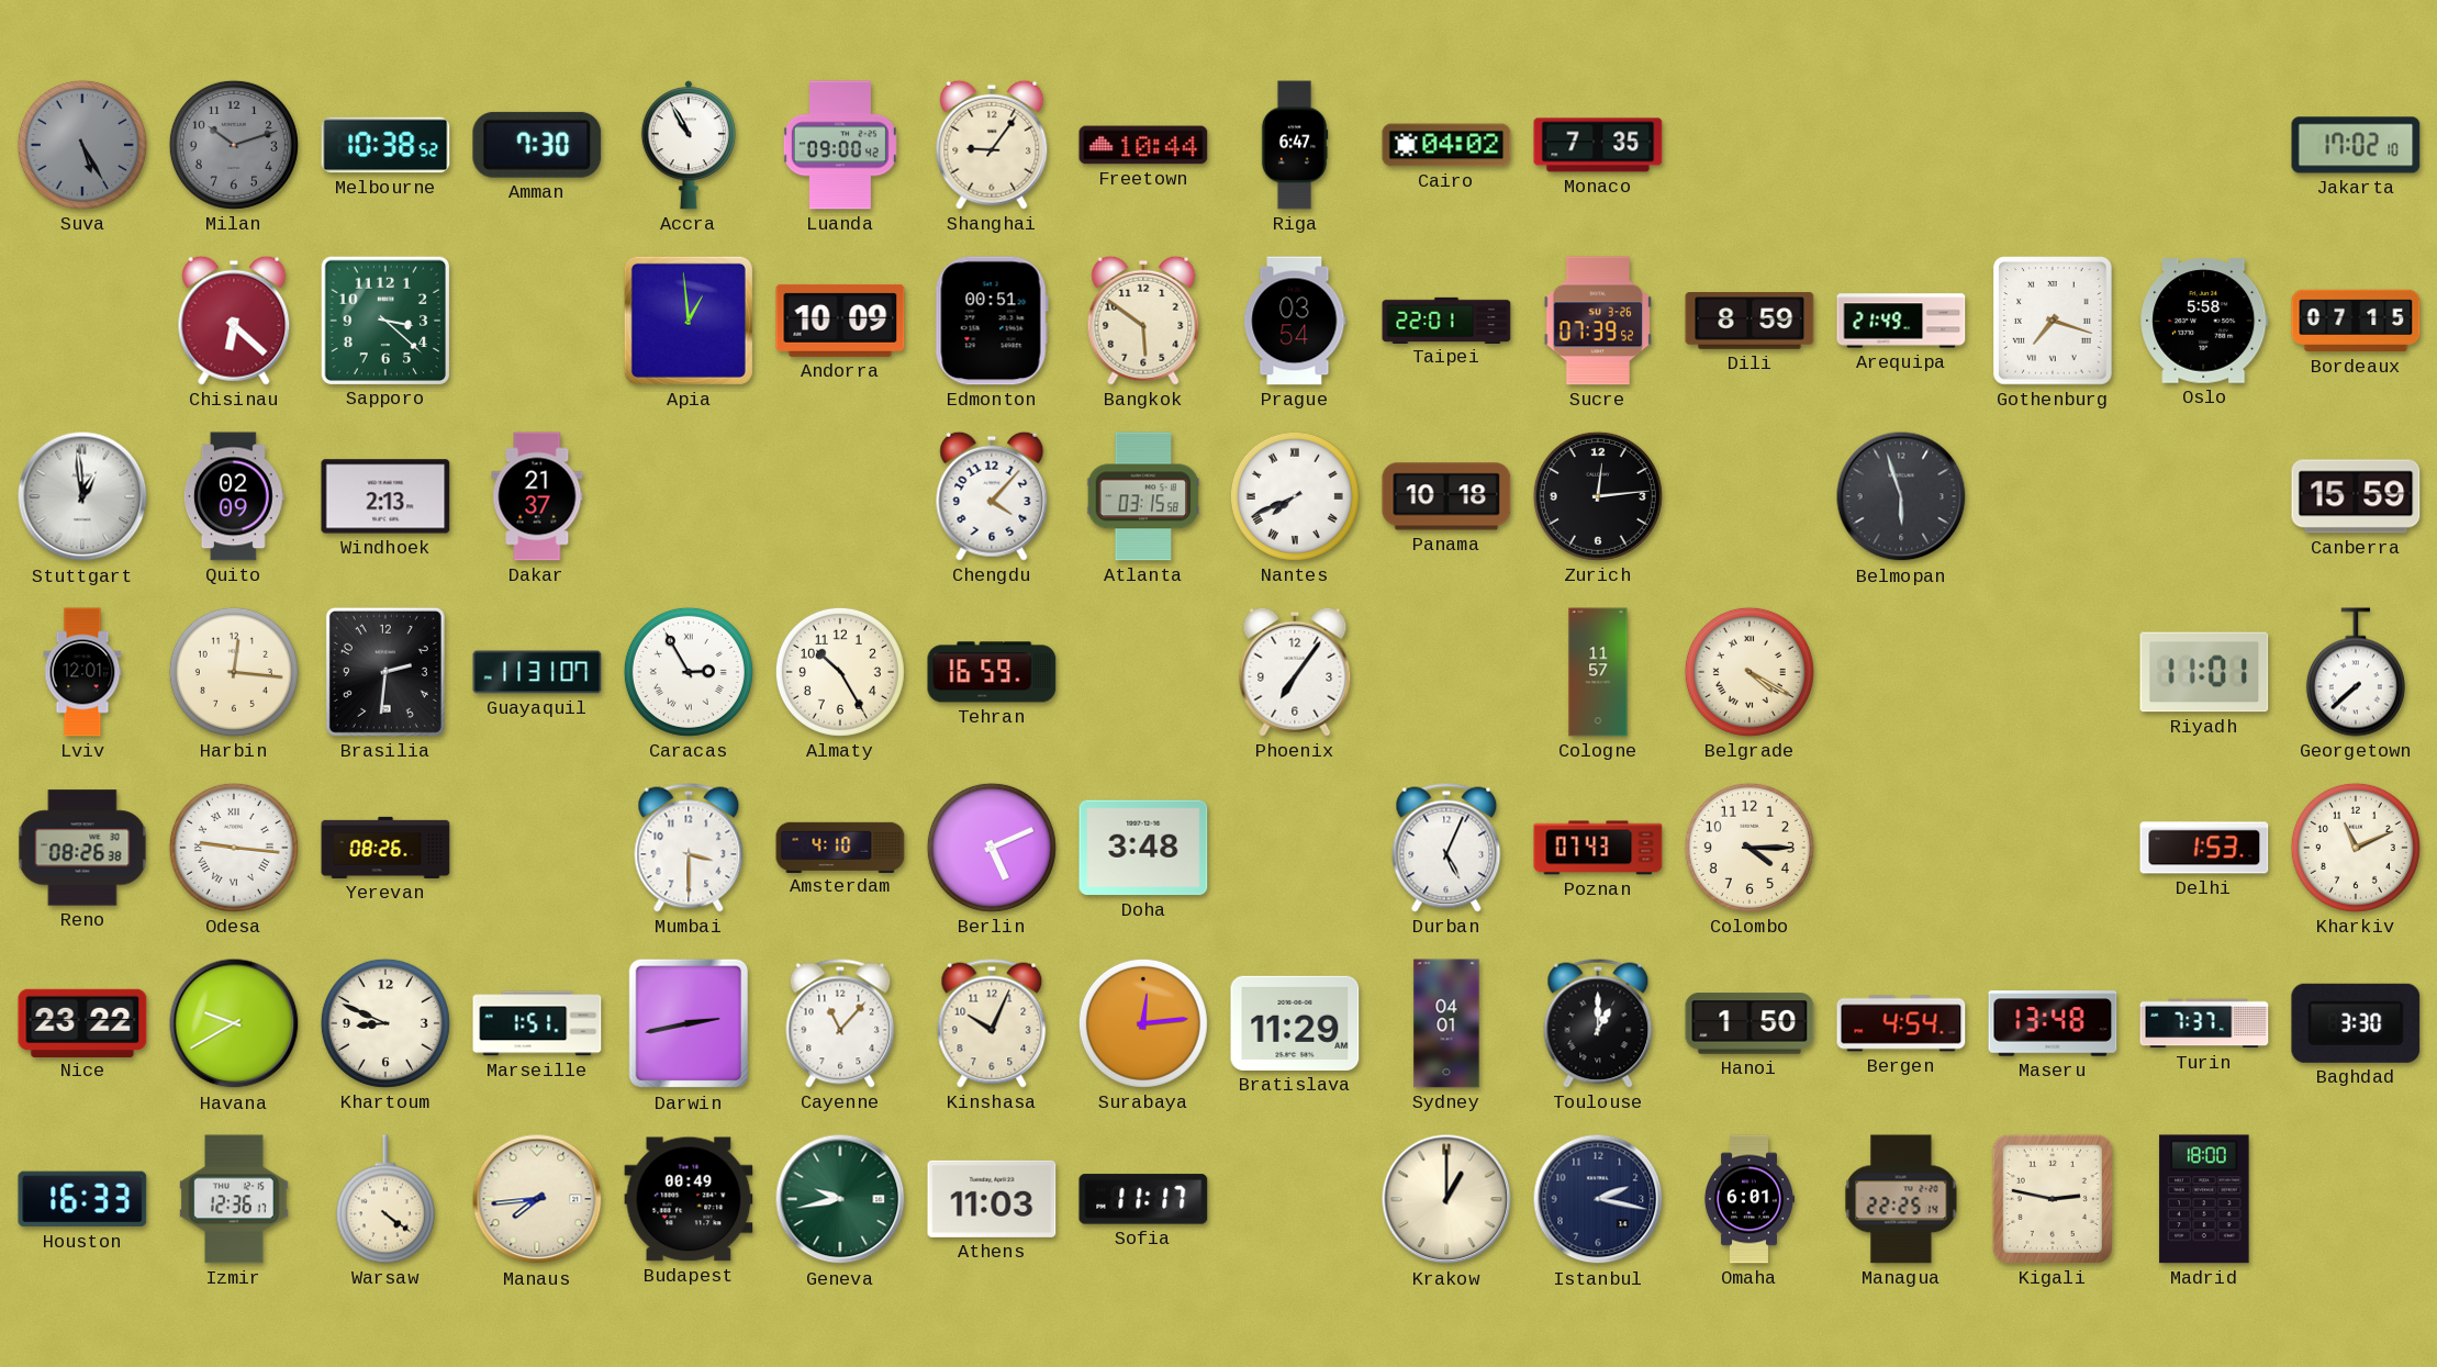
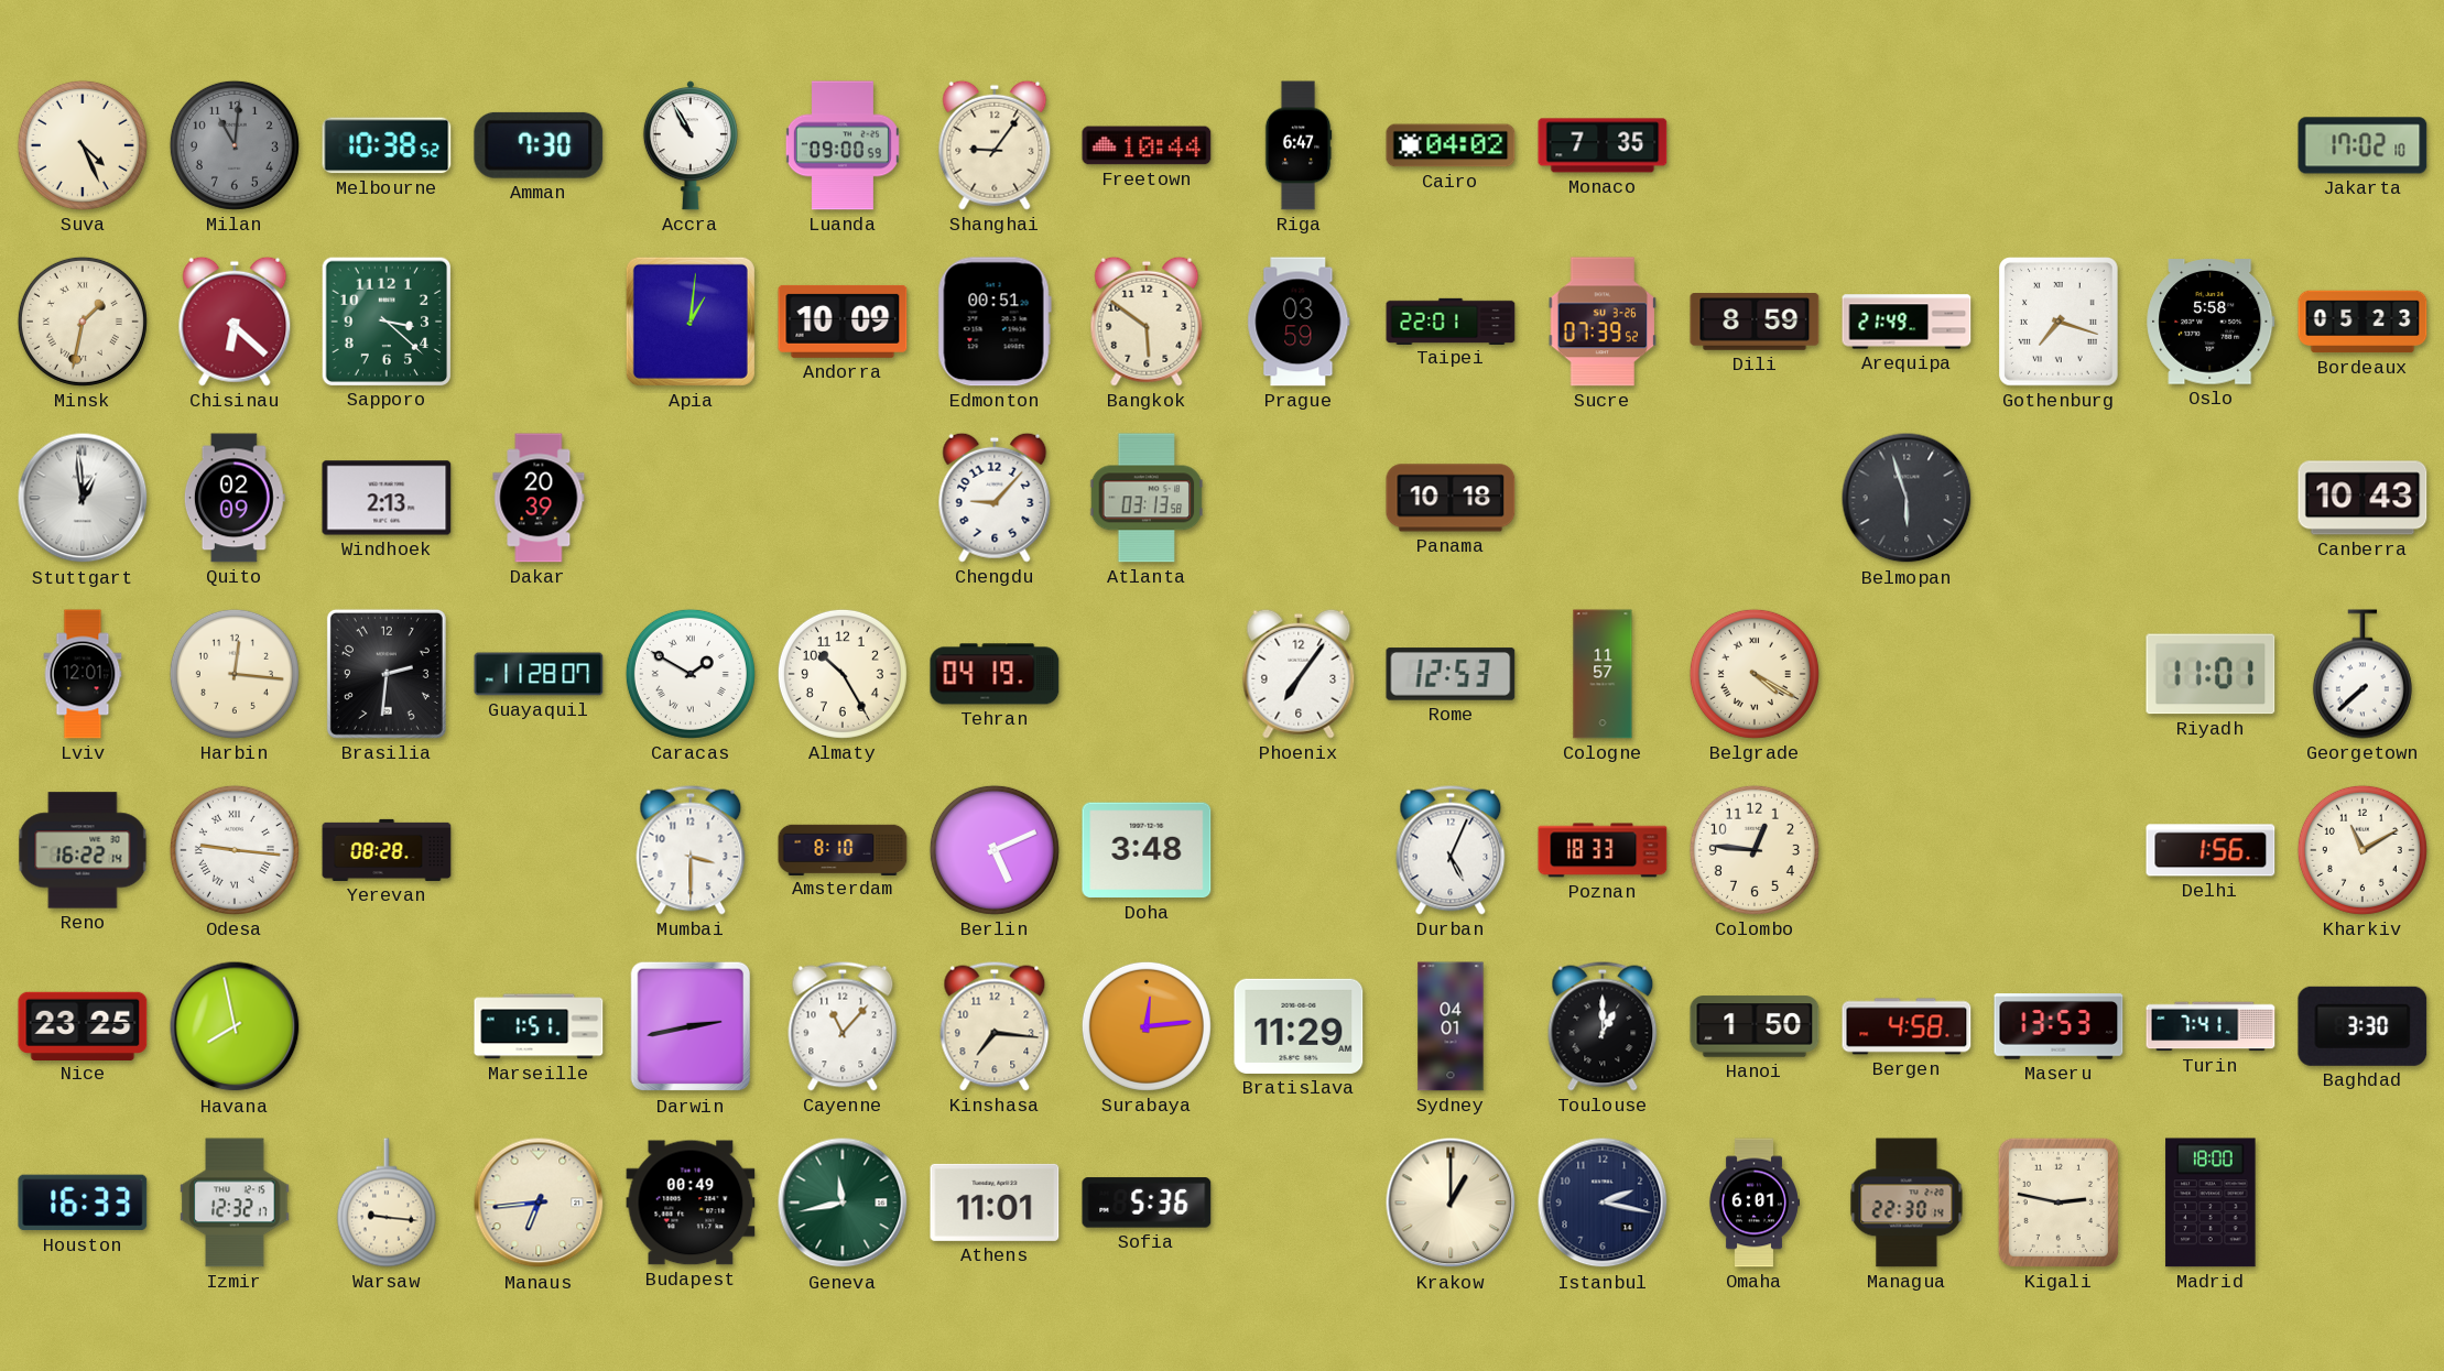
Suva: 5:25 -> 4:26
Suva dial: grey -> cream
Milan: 10:12 -> 11:01
Luanda: 09:00:42 -> 09:00:59
Minsk: none -> 1:32
Apia: 12:59 -> 1:01
Prague: 03:54 -> 03:59
Bordeaux: 07:15 -> 05:23
Dakar: 21:37 -> 20:39
Chengdu: 4:07 -> 9:07
Atlanta: 03:15 -> 03:13
Nantes: 7:41 -> none
Zurich: 12:14 -> none
Canberra: 15:59 -> 10:43
Guayaquil: 11:31 -> 11:28
Caracas: 2:55 -> 1:50
Tehran: 16:59 -> 04:19
Rome: none -> 12:53
Reno: 08:26 -> 16:22
Yerevan: 08:26 -> 08:28
Amsterdam: 4:10 -> 8:10
Poznan: 07:43 -> 18:33
Colombo: 4:15 -> 12:46
Delhi: 1:53 -> 1:56
Kharkiv: 11:11 -> 11:10
Nice: 23:22 -> 23:25
Havana: 9:40 -> 7:58
Khartoum: 8:49 -> none
Kinshasa: 10:04 -> 7:16
Bergen: 4:54 -> 4:58
Maseru: 13:48 -> 13:53
Turin: 7:37 -> 7:41
Izmir: 12:36 -> 12:32
Warsaw: 4:21 -> 9:16
Manaus: 7:44 -> 6:44
Geneva: 9:43 -> 11:43
Athens: 11:03 -> 11:01
Sofia: 11:17 -> 5:36
Managua: 22:25 -> 22:30
